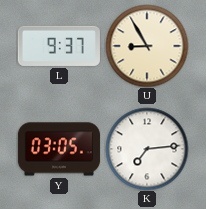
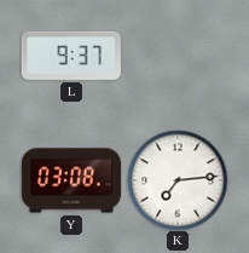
U: 8:55 -> none
Y: 03:05 -> 03:08
